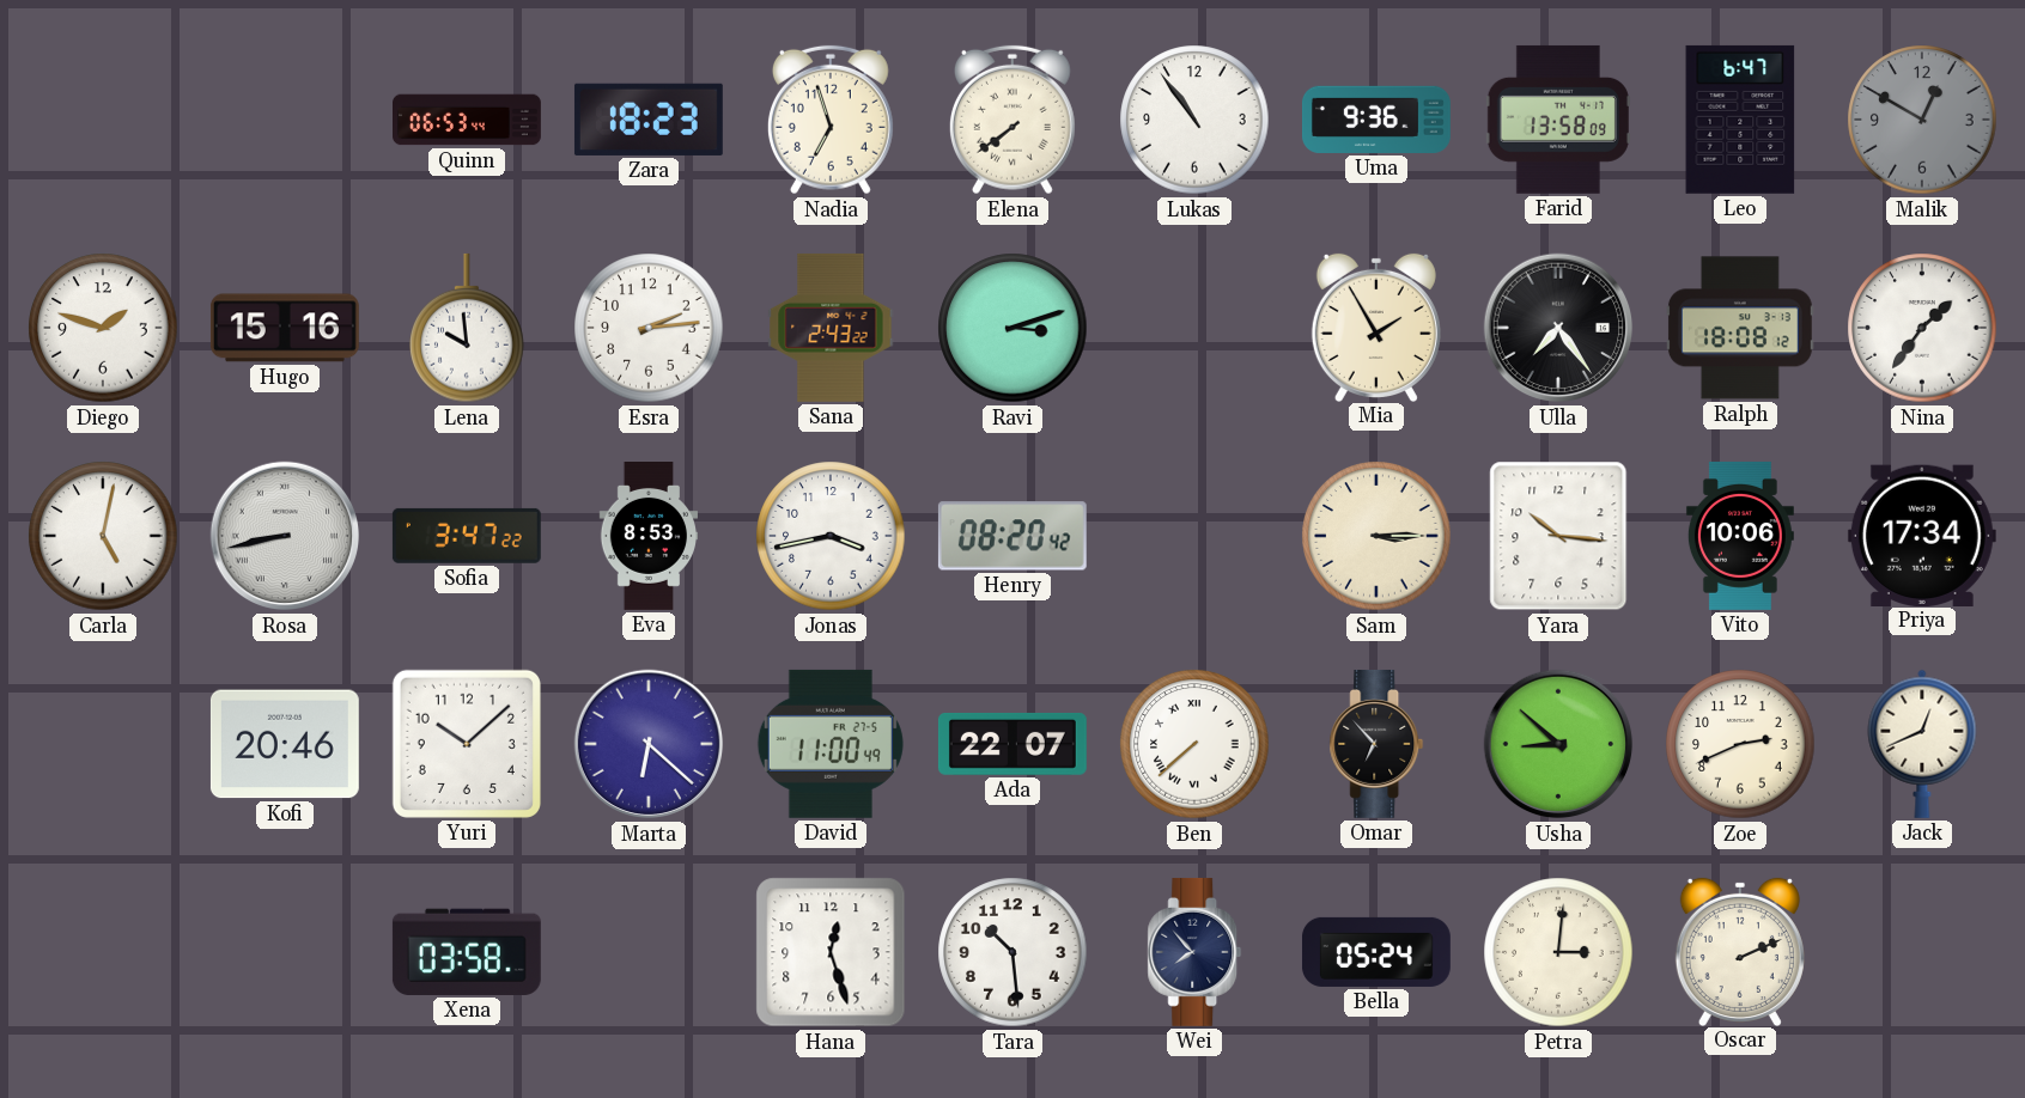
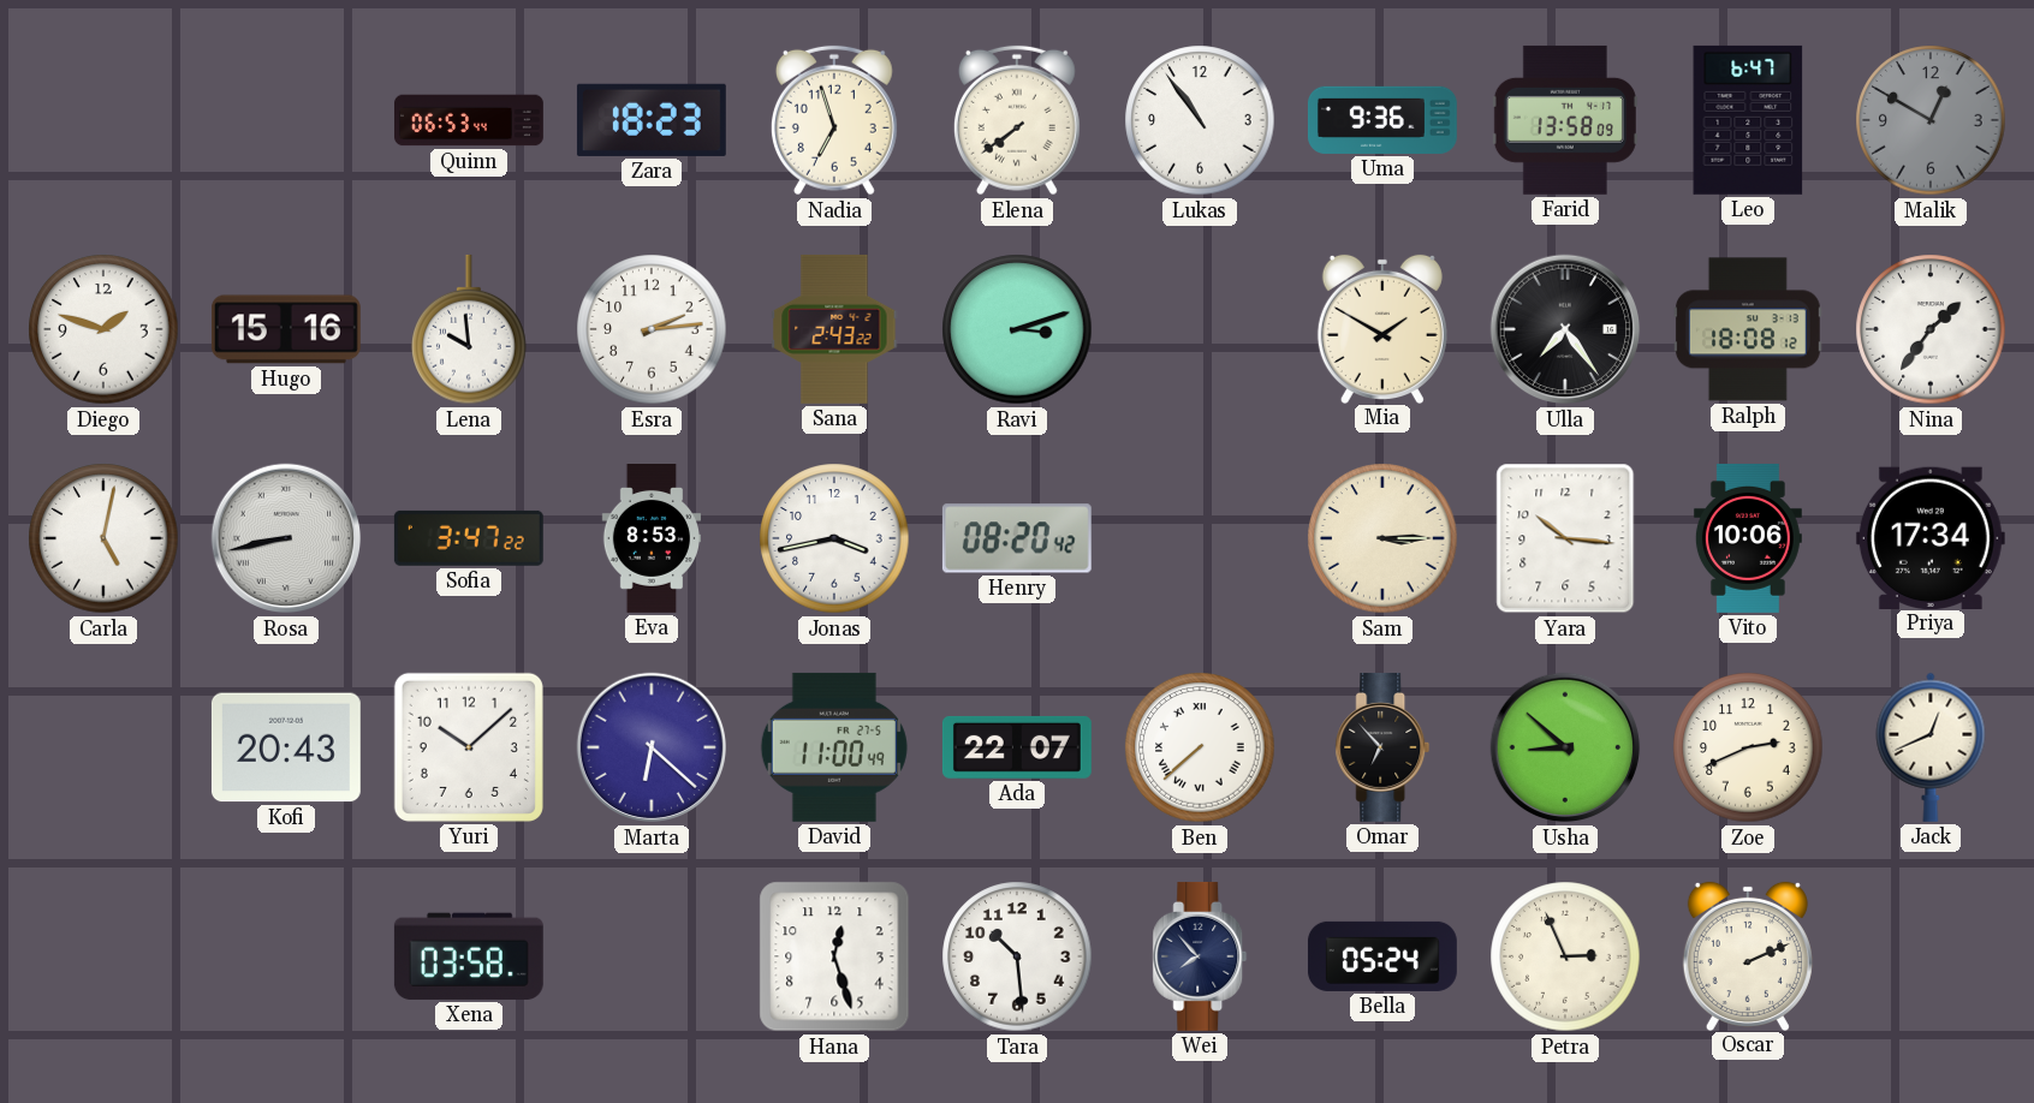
Mia: 1:55 -> 1:50
Kofi: 20:46 -> 20:43
Petra: 3:01 -> 2:56
